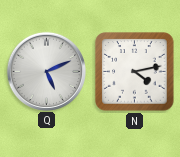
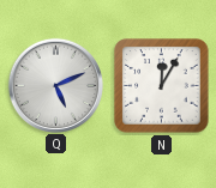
N: 4:13 -> 12:05
